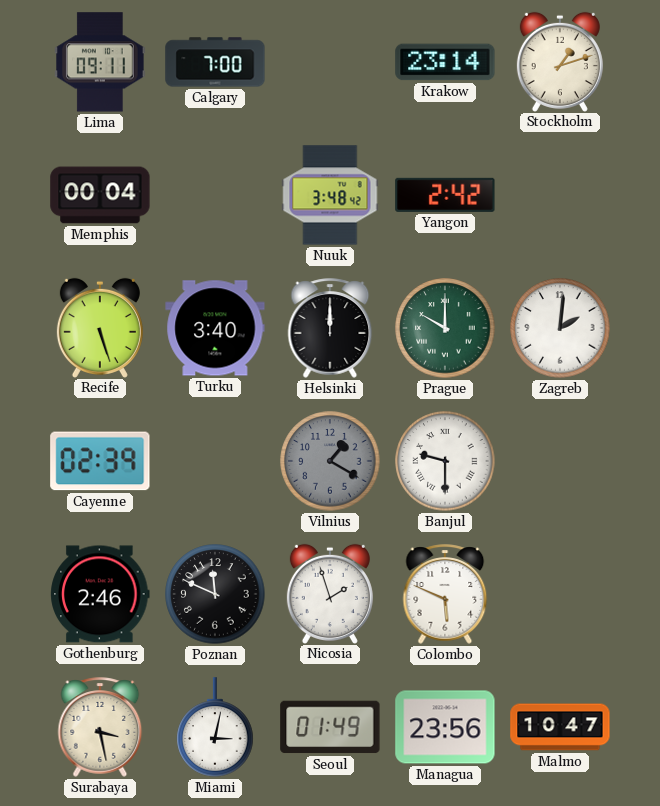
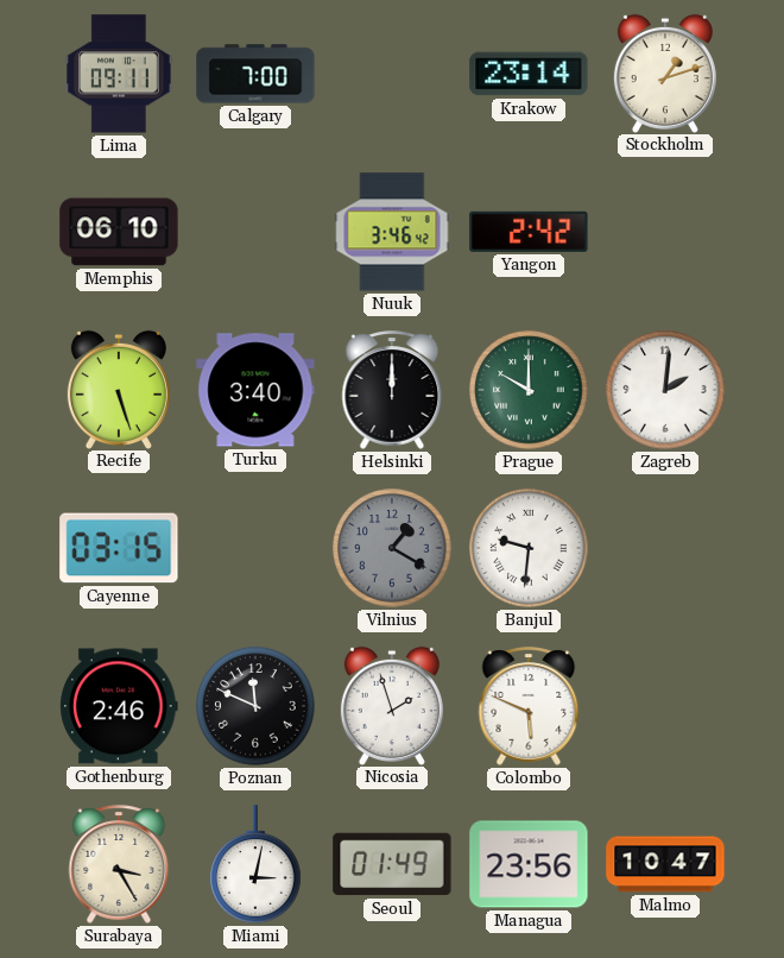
Memphis: 00:04 -> 06:10
Nuuk: 3:48 -> 3:46
Cayenne: 02:39 -> 03:15
Banjul: 9:30 -> 9:31
Surabaya: 3:28 -> 3:25
